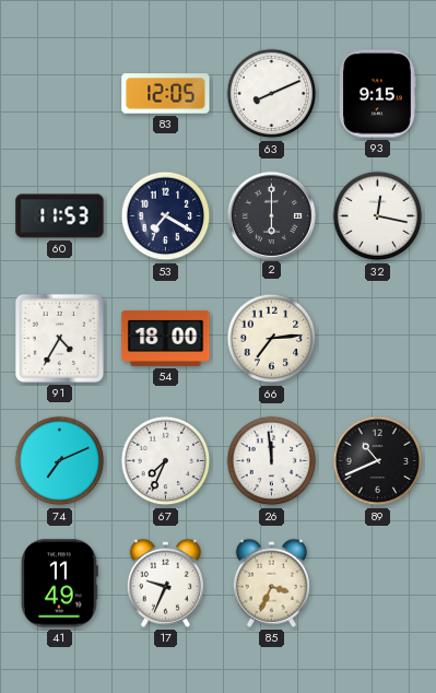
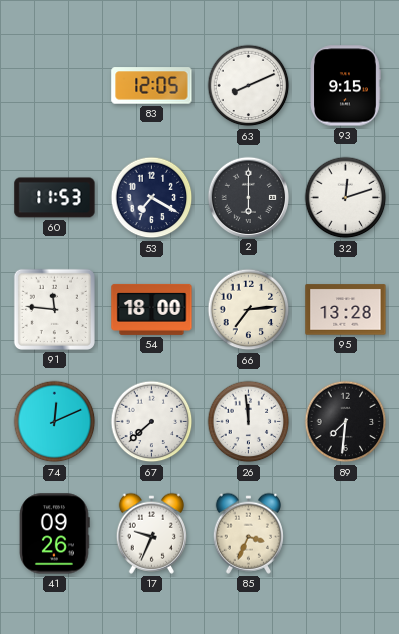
32: 12:17 -> 12:12
91: 4:35 -> 11:46
95: none -> 13:28
74: 7:11 -> 12:11
67: 7:34 -> 7:38
89: 10:41 -> 7:31
41: 11:49 -> 09:26
